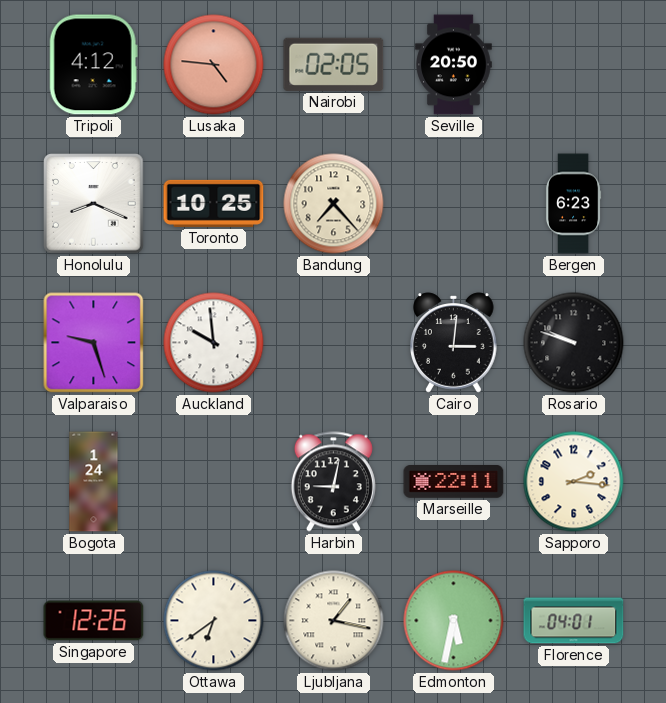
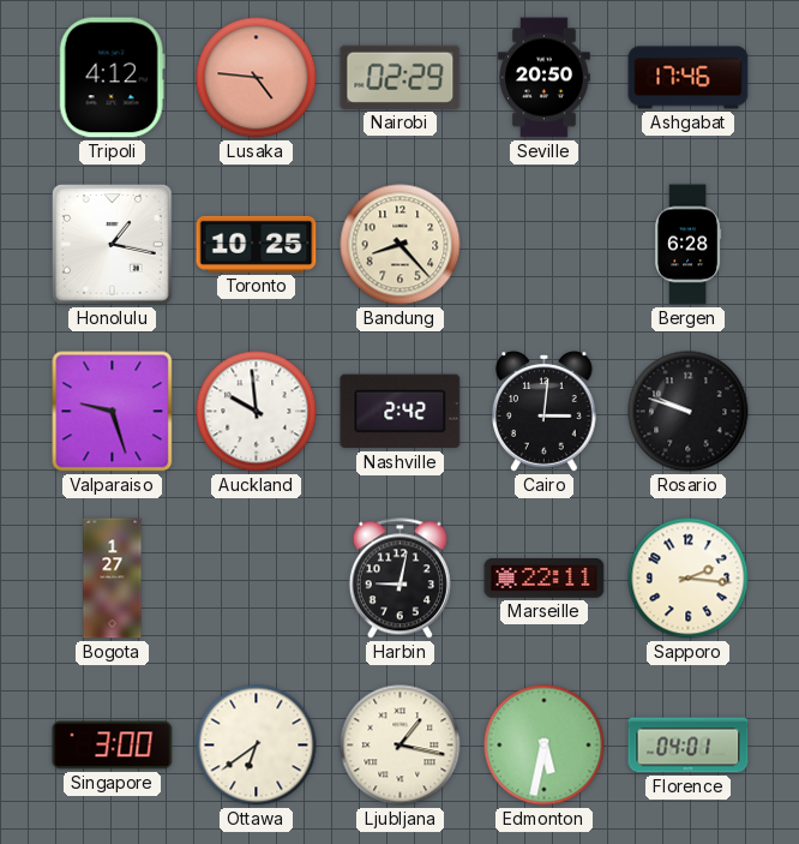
Nairobi: 02:05 -> 02:29
Ashgabat: none -> 17:46
Honolulu: 8:19 -> 1:17
Bandung: 7:23 -> 8:23
Bergen: 6:23 -> 6:28
Nashville: none -> 2:42
Bogota: 1:24 -> 1:27
Singapore: 12:26 -> 3:00
